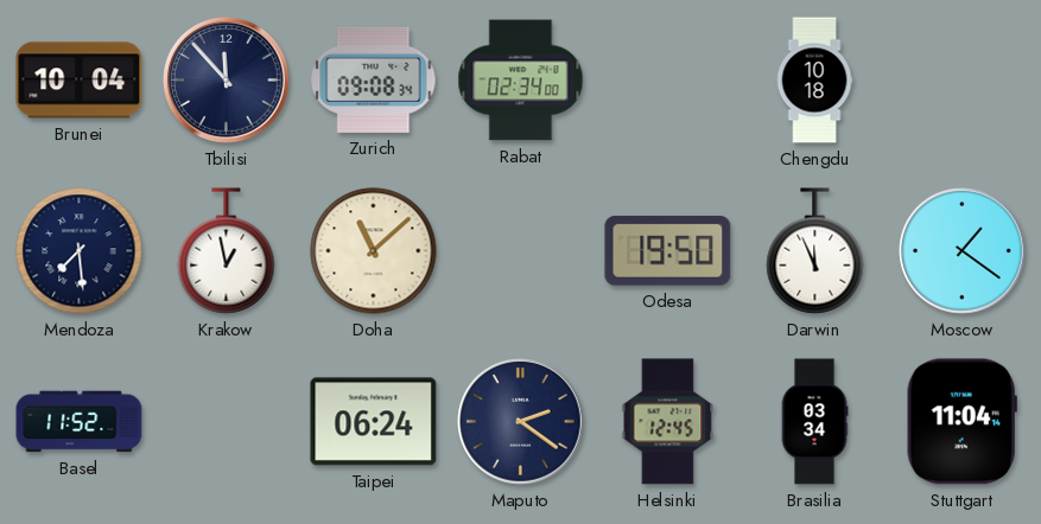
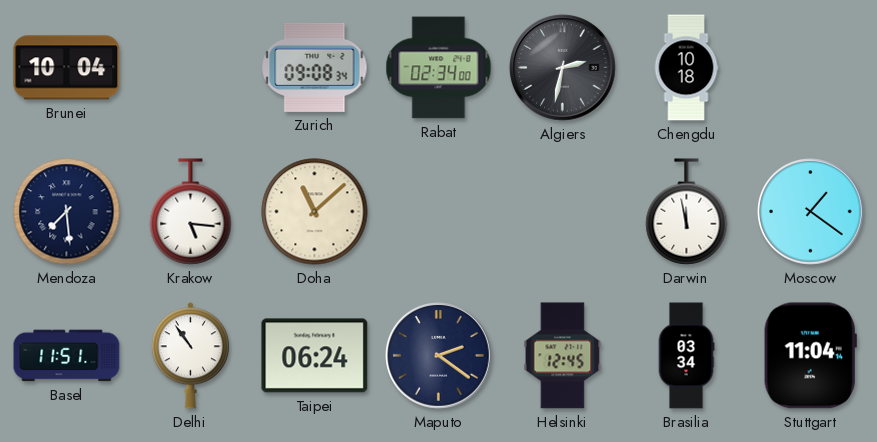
Tbilisi: 11:53 -> none
Algiers: none -> 2:32
Krakow: 12:58 -> 5:16
Odesa: 19:50 -> none
Darwin: 11:56 -> 11:58
Basel: 11:52 -> 11:51
Delhi: none -> 10:54
